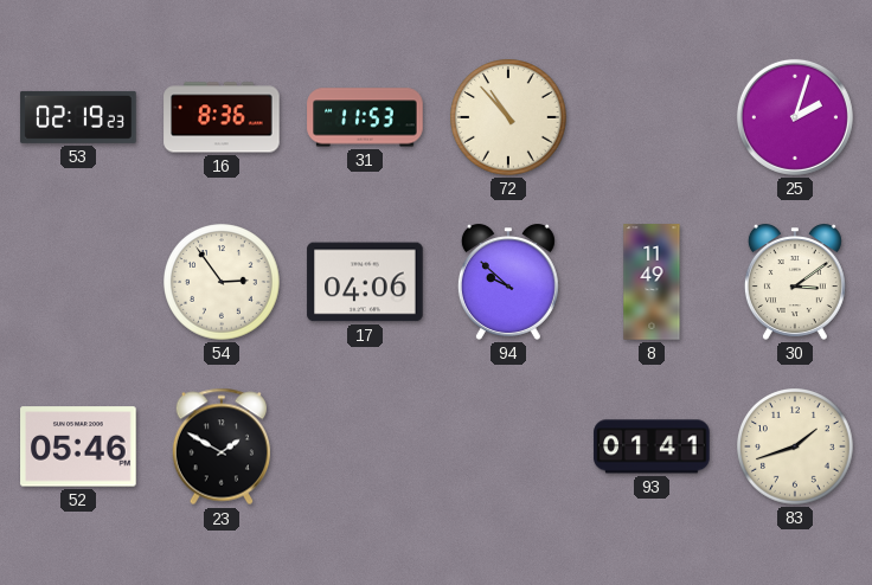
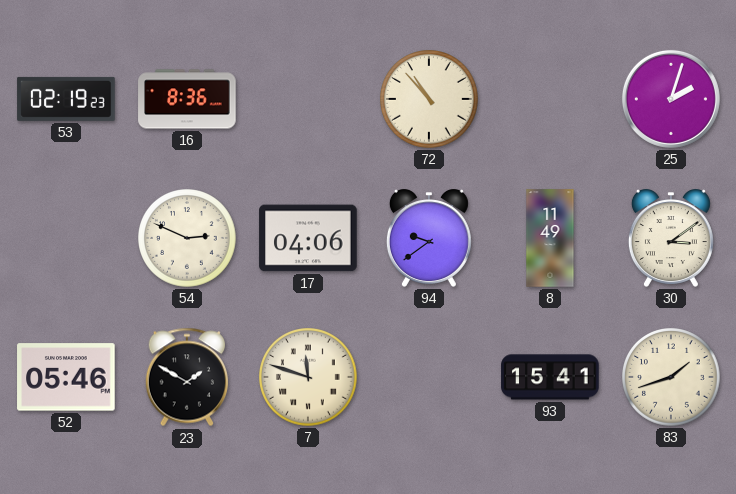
31: 11:53 -> none
54: 2:54 -> 2:49
94: 9:52 -> 9:39
7: none -> 11:48
93: 01:41 -> 15:41
